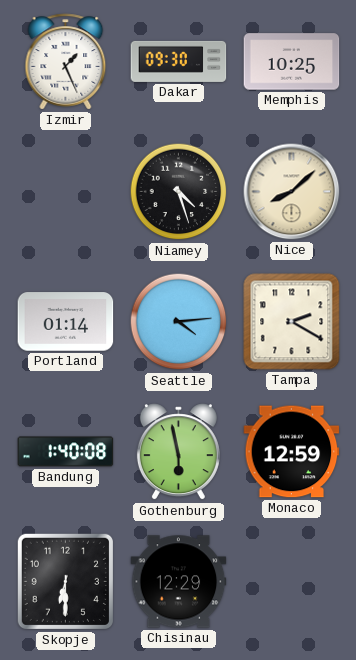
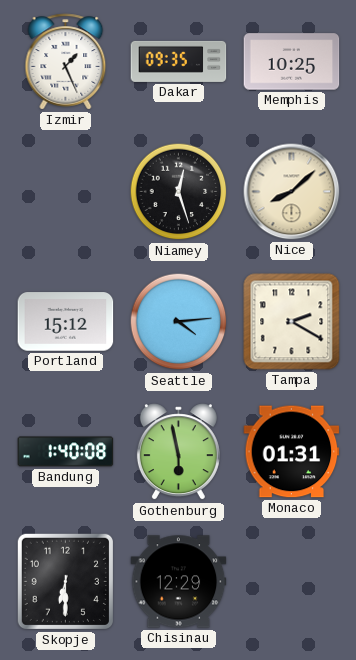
Dakar: 09:30 -> 09:35
Niamey: 4:27 -> 12:27
Portland: 01:14 -> 15:12
Monaco: 12:59 -> 01:31
